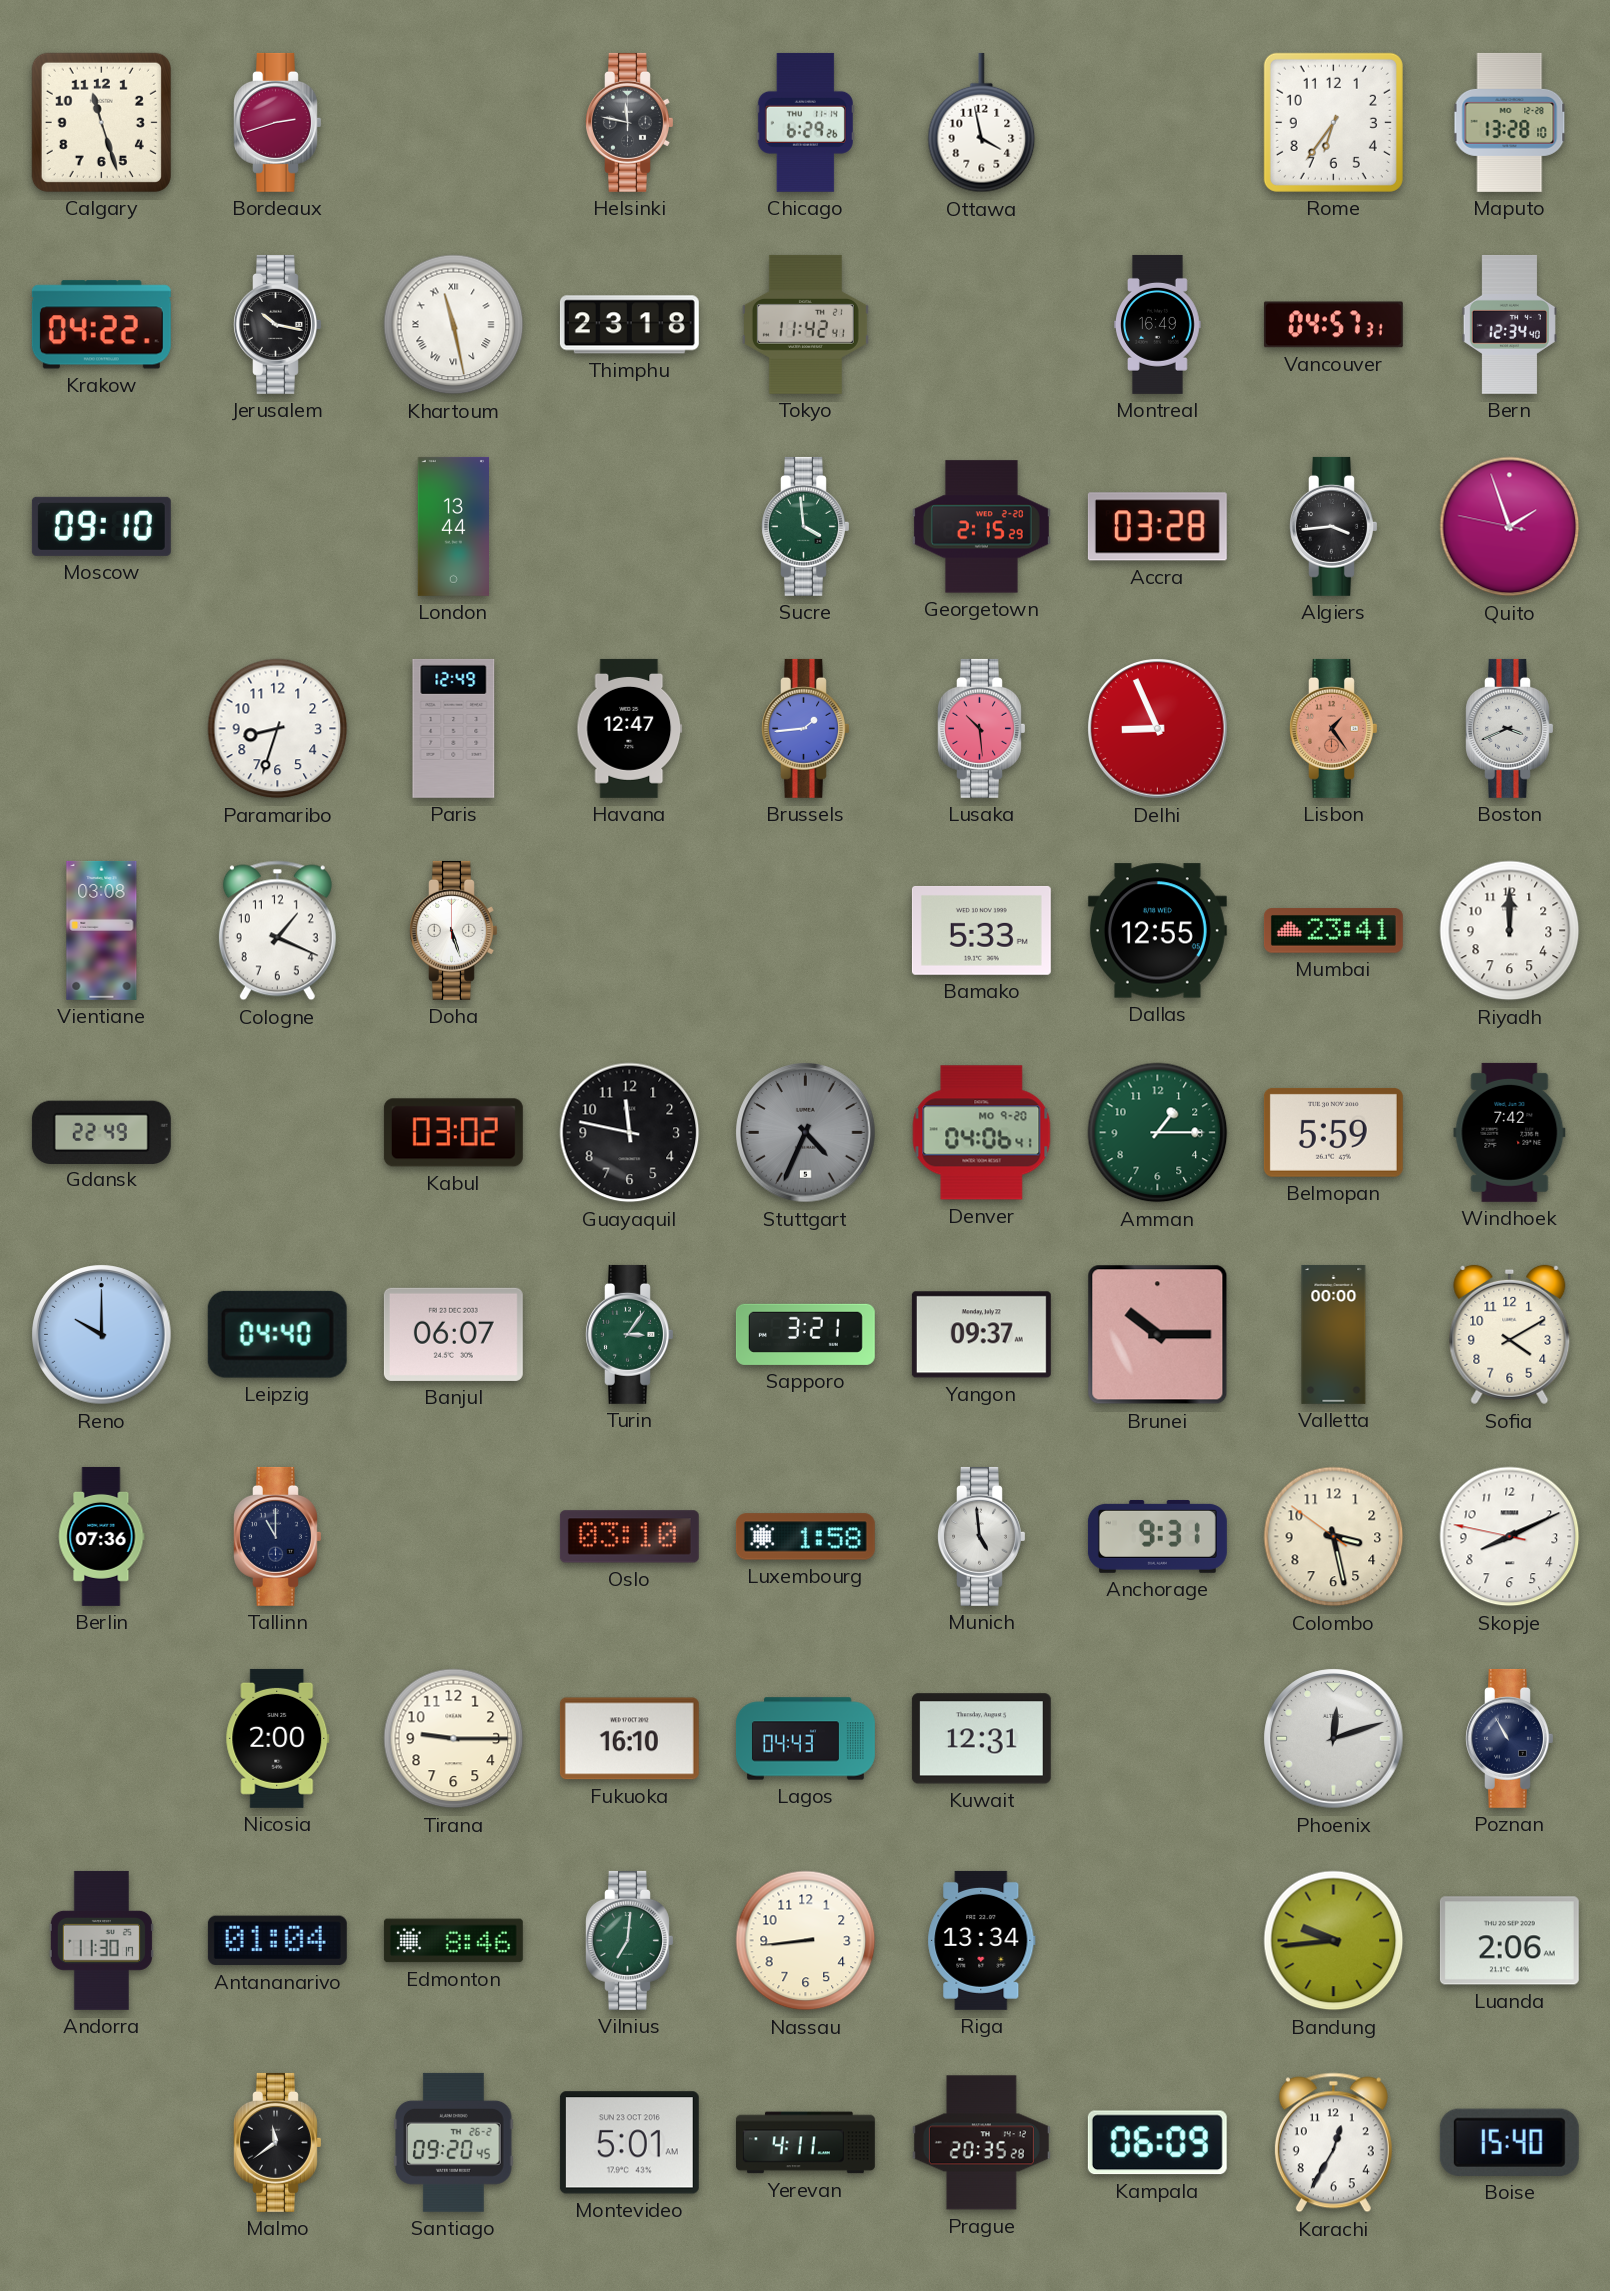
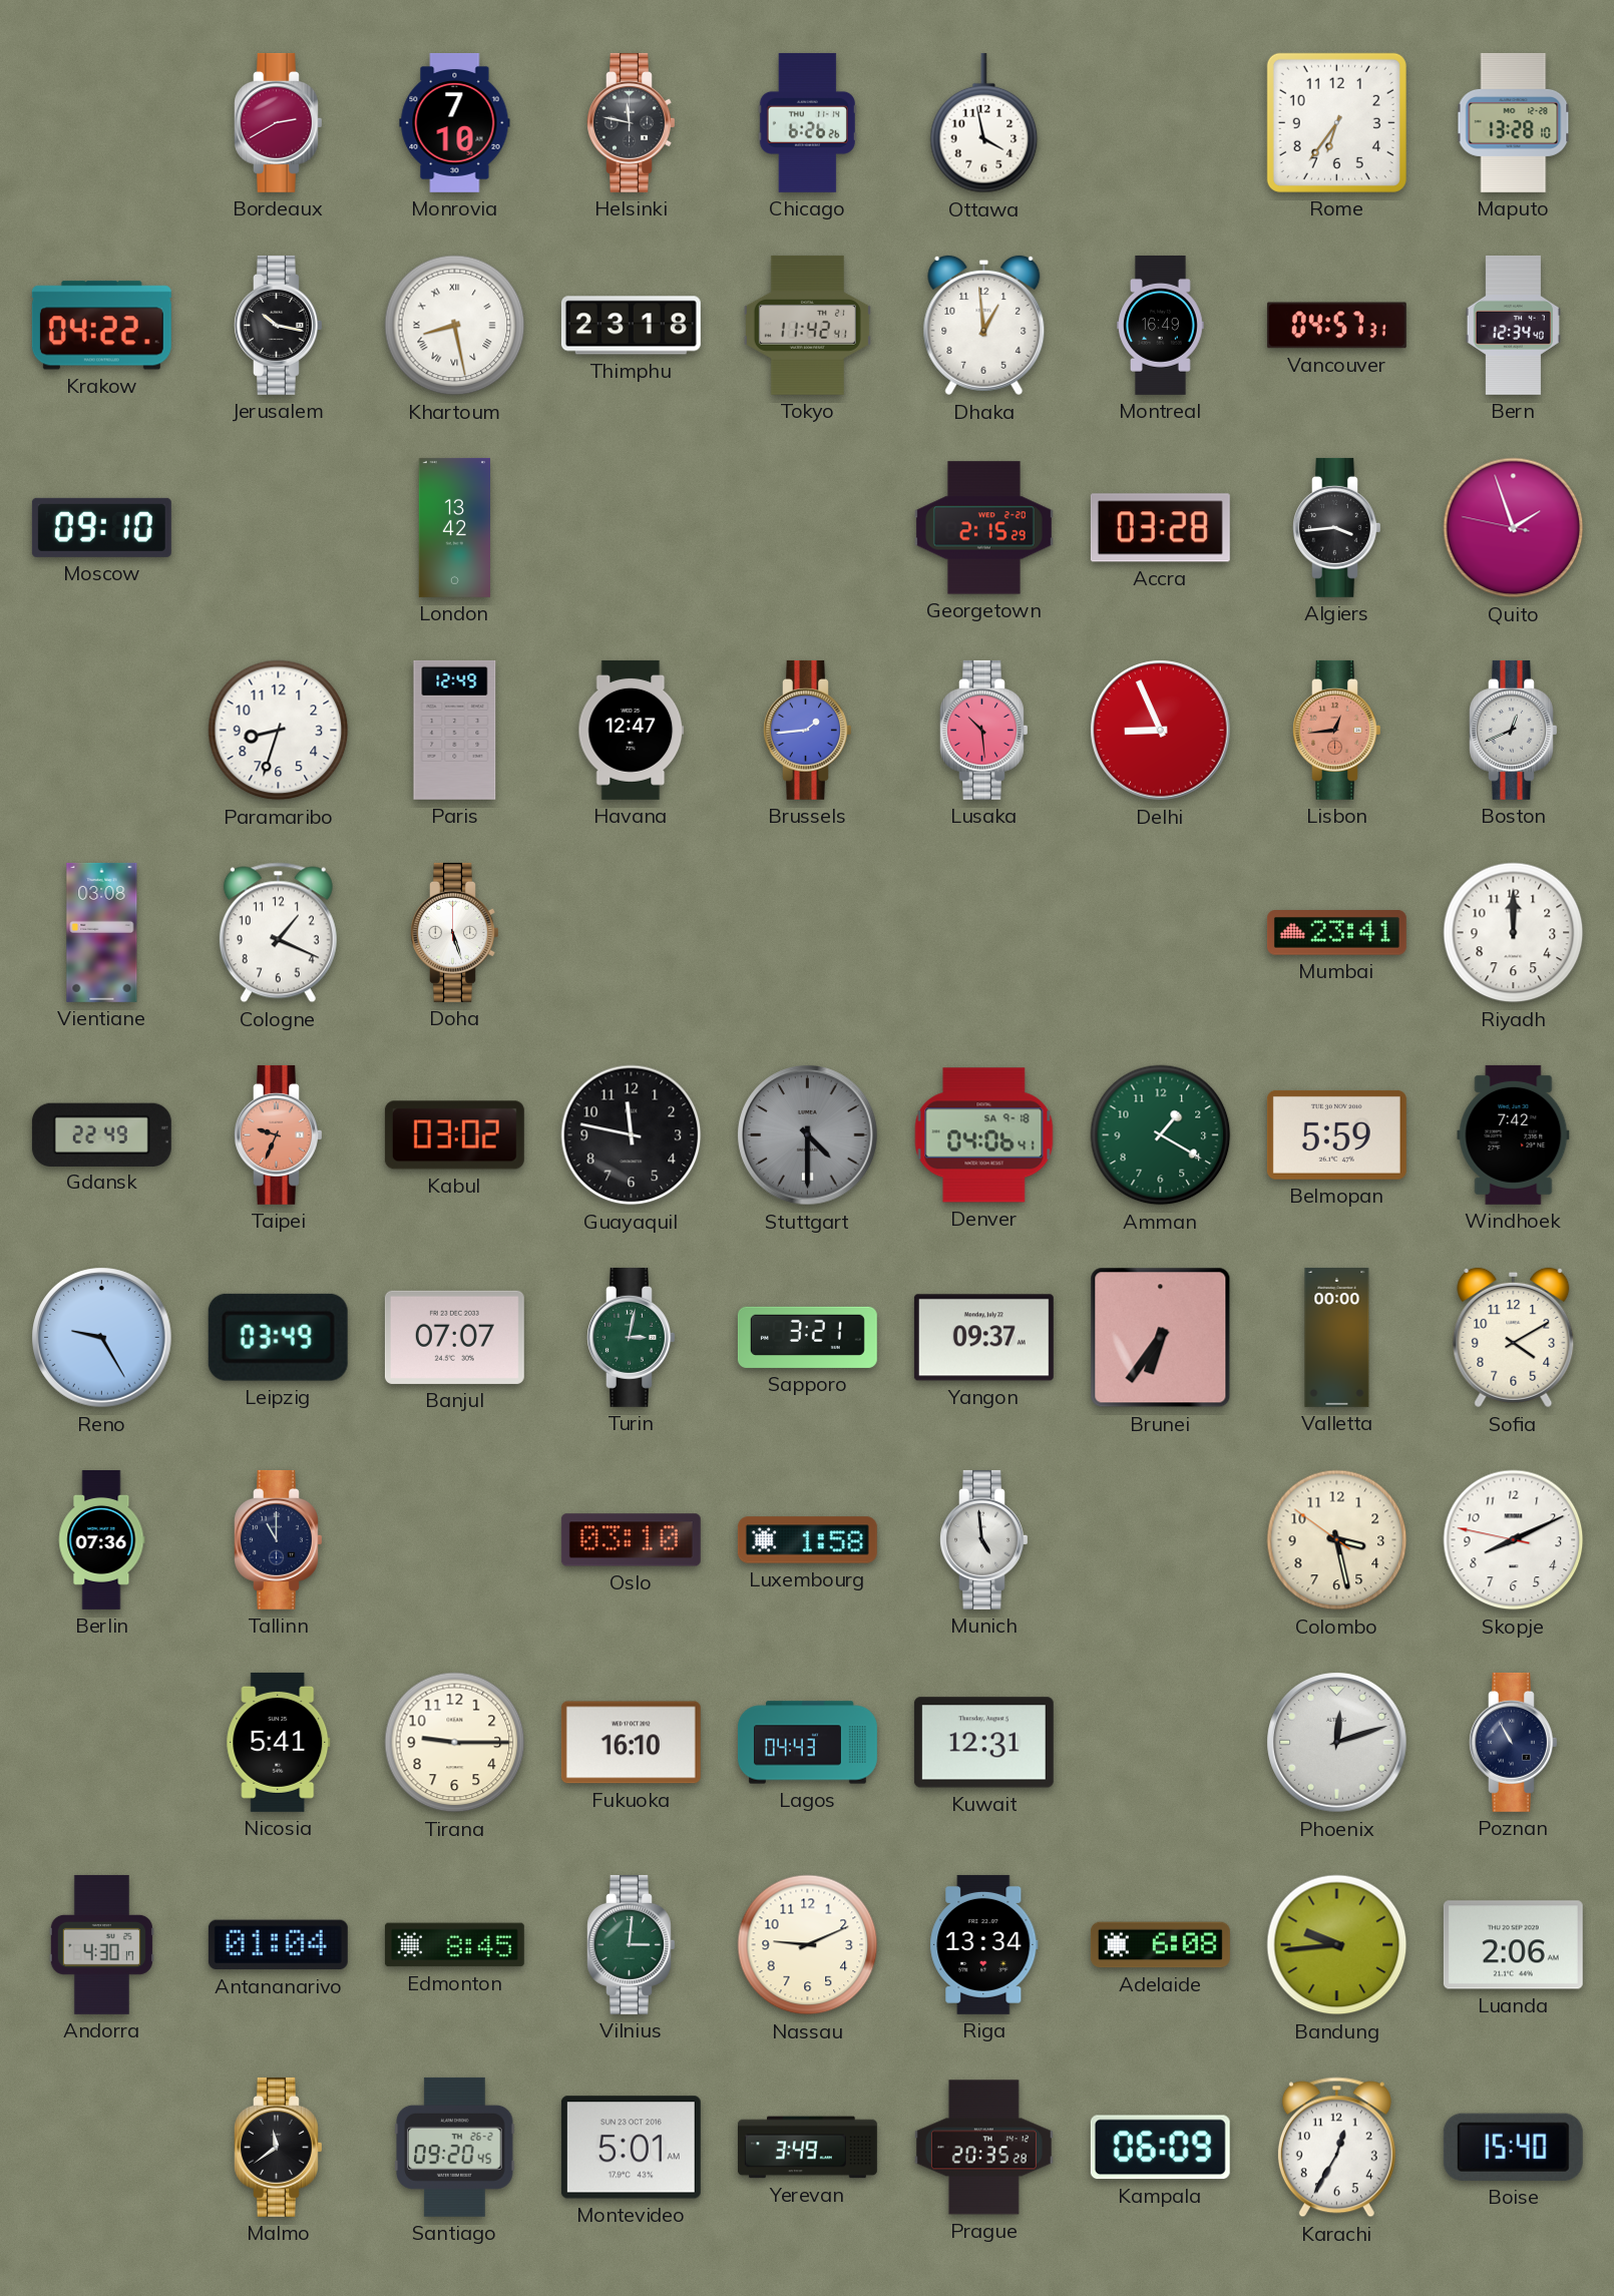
Calgary: 11:27 -> none
Bordeaux: 2:42 -> 2:40
Monrovia: none -> 7:10
Chicago: 6:29 -> 6:26
Khartoum: 11:28 -> 8:28
Dhaka: none -> 12:59
London: 13:44 -> 13:42
Sucre: 3:59 -> none
Lisbon: 1:24 -> 12:44
Boston: 3:41 -> 12:41
Bamako: 5:33 -> none
Dallas: 12:55 -> none
Taipei: none -> 9:34
Stuttgart: 4:34 -> 4:30
Denver date: MO 9-20 -> SA 9-18
Amman: 1:15 -> 1:20
Reno: 10:00 -> 9:25
Leipzig: 04:40 -> 03:49
Banjul: 06:07 -> 07:07
Turin: 3:06 -> 3:02
Brunei: 10:15 -> 6:36
Anchorage: 9:31 -> none
Nicosia: 2:00 -> 5:41
Andorra: 11:30 -> 4:30
Edmonton: 8:46 -> 8:45
Vilnius: 7:01 -> 3:01
Nassau: 8:44 -> 9:11
Adelaide: none -> 6:08
Yerevan: 4:11 -> 3:49
